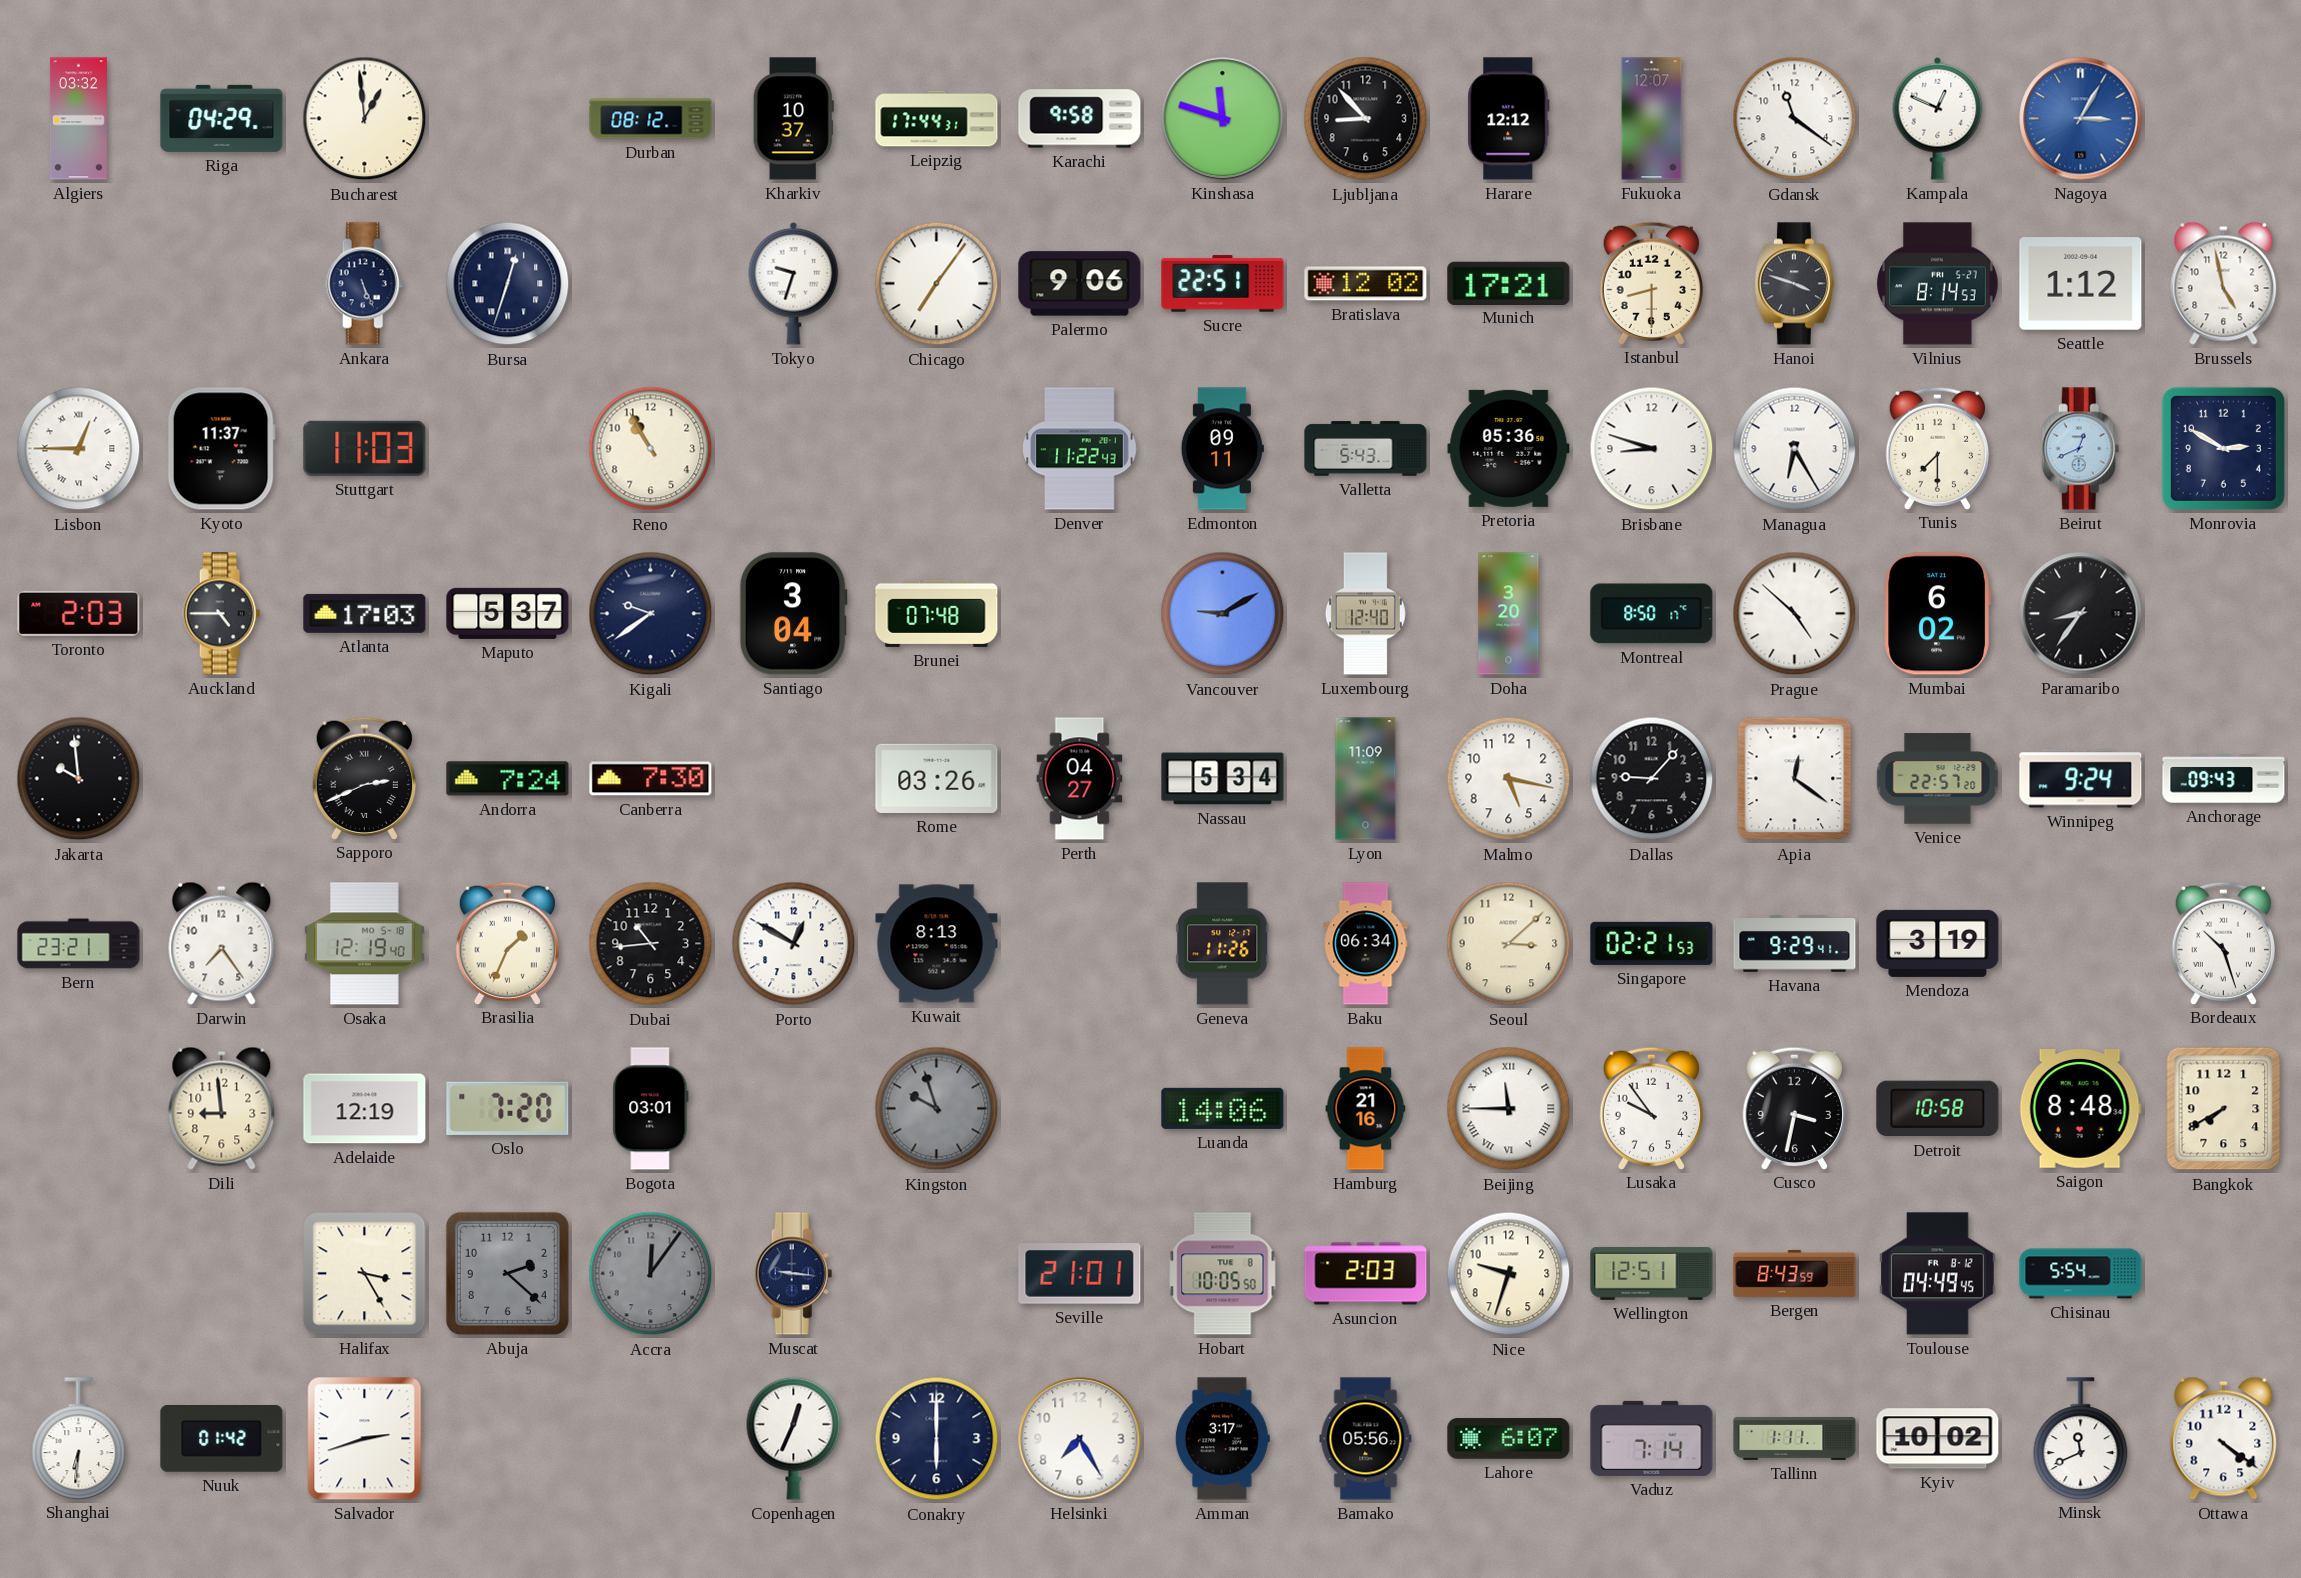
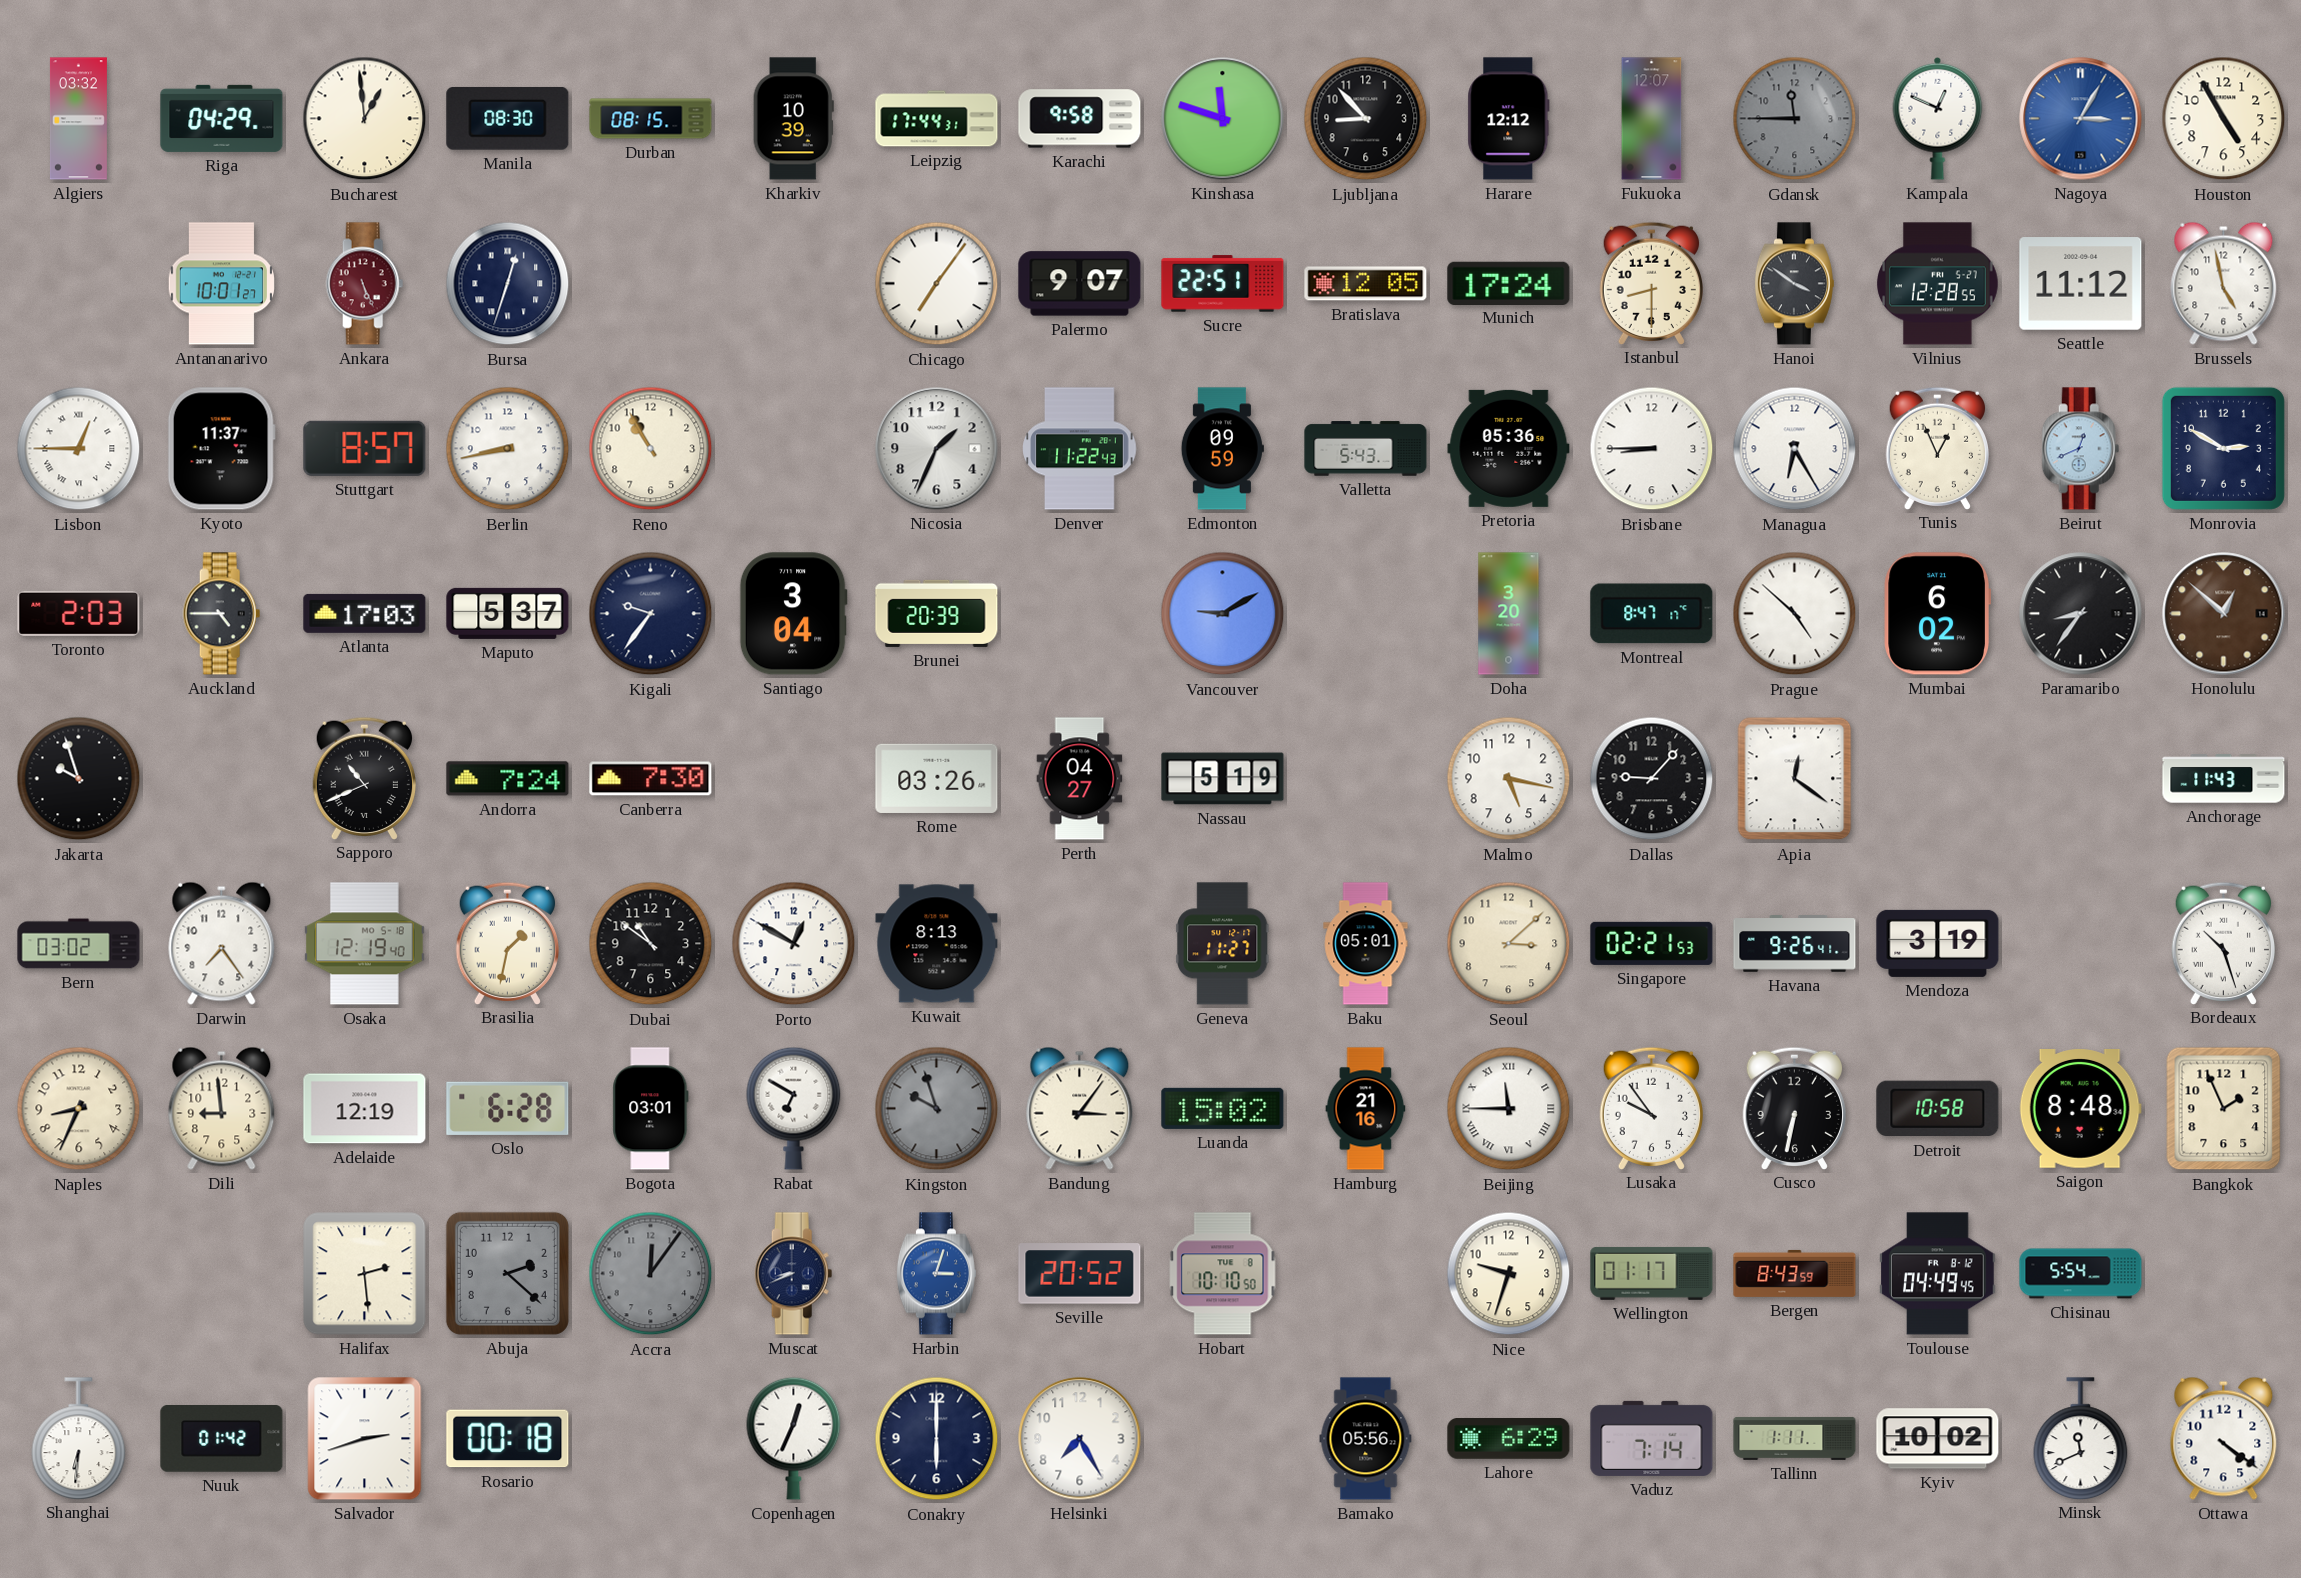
Manila: none -> 08:30
Durban: 08:12 -> 08:15
Kharkiv: 10:37 -> 10:39
Gdansk: 11:21 -> 11:45
Gdansk dial: white -> grey
Houston: none -> 4:55
Antananarivo: none -> 10:01
Ankara dial: navy -> burgundy
Tokyo: 9:33 -> none
Palermo: 9:06 -> 9:07
Bratislava: 12:02 -> 12:05
Munich: 17:21 -> 17:24
Hanoi: 3:48 -> 3:51
Vilnius: 8:14 -> 12:28
Seattle: 1:12 -> 11:12
Stuttgart: 11:03 -> 8:57
Berlin: none -> 8:43
Nicosia: none -> 1:34
Edmonton: 09:11 -> 09:59
Brisbane: 8:48 -> 8:45
Tunis: 7:30 -> 12:56
Kigali: 9:39 -> 9:36
Brunei: 07:48 -> 20:39
Luxembourg: 12:40 -> none
Montreal: 8:50 -> 8:47
Honolulu: none -> 12:52
Jakarta: 9:59 -> 9:57
Sapporo: 2:41 -> 10:41
Nassau: 5:34 -> 5:19
Lyon: 11:09 -> none
Venice: 22:57 -> none
Winnipeg: 9:24 -> none
Anchorage: 09:43 -> 11:43
Bern: 23:21 -> 03:02
Brasilia: 1:34 -> 1:32
Dubai: 10:44 -> 10:51
Geneva: 11:26 -> 11:27
Baku: 06:34 -> 05:01
Havana: 9:29 -> 9:26
Naples: none -> 8:34
Oslo: 7:20 -> 6:28
Rabat: none -> 6:50
Bandung: none -> 3:06
Luanda: 14:06 -> 15:02
Cusco: 3:32 -> 6:32
Bangkok: 7:40 -> 1:56
Halifax: 3:25 -> 2:29
Muscat: 9:16 -> 8:41
Harbin: none -> 3:03
Seville: 21:01 -> 20:52
Hobart: 10:05 -> 10:10
Asuncion: 2:03 -> none
Wellington: 12:51 -> 01:17
Rosario: none -> 00:18
Amman: 3:17 -> none
Lahore: 6:07 -> 6:29
